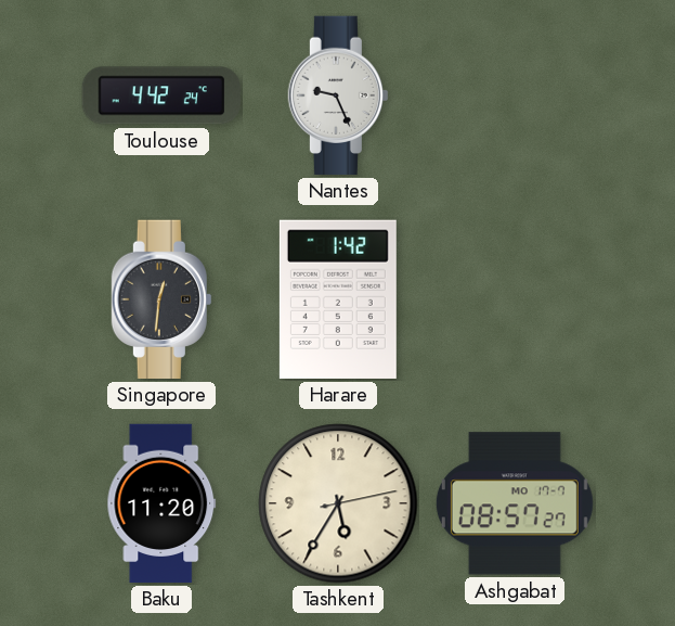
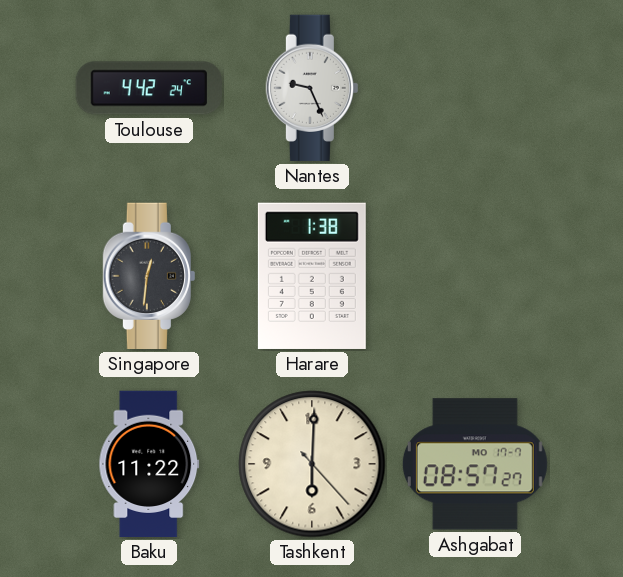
Harare: 1:42 -> 1:38
Baku: 11:20 -> 11:22
Tashkent: 5:35 -> 6:00
